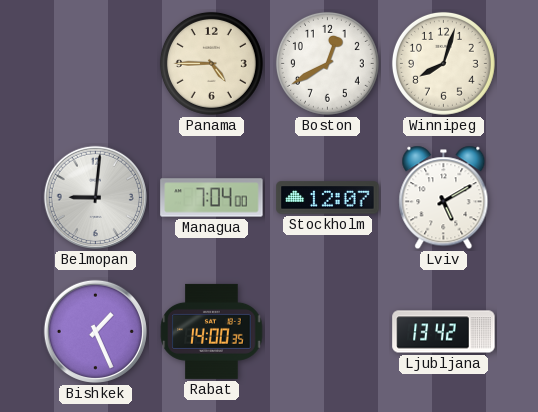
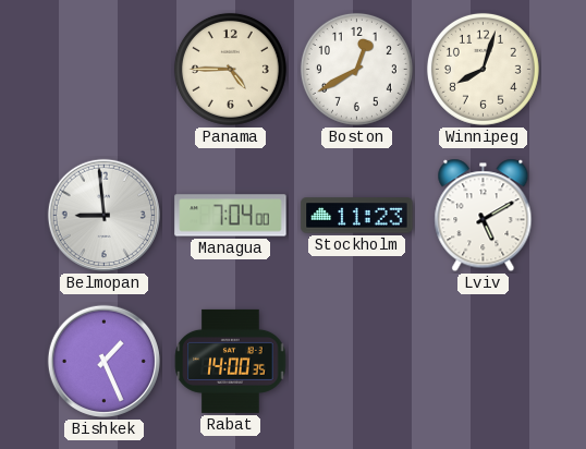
Belmopan: 9:01 -> 8:59
Stockholm: 12:07 -> 11:23
Ljubljana: 13:42 -> none
